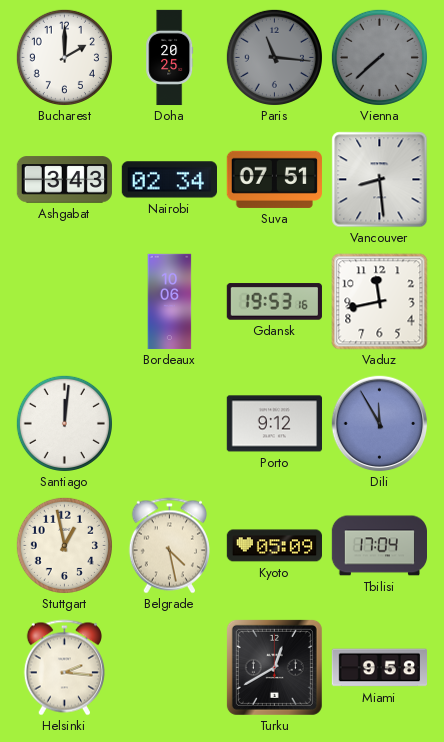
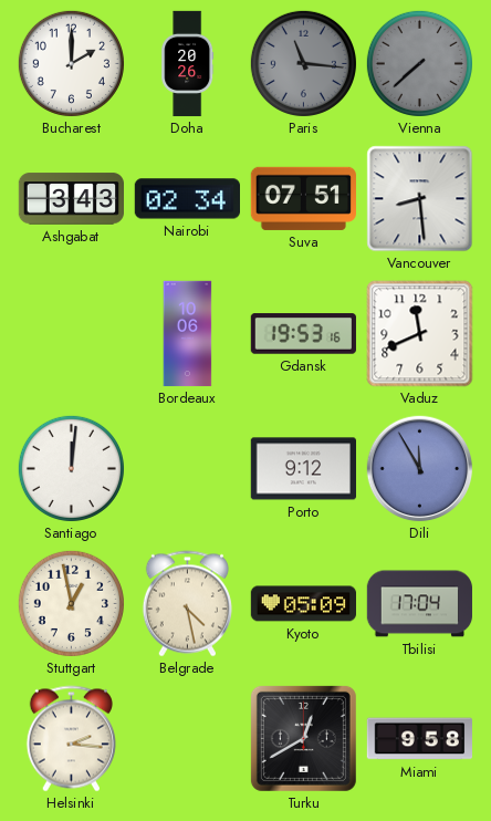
Doha: 20:25 -> 20:26
Vaduz: 11:43 -> 11:41
